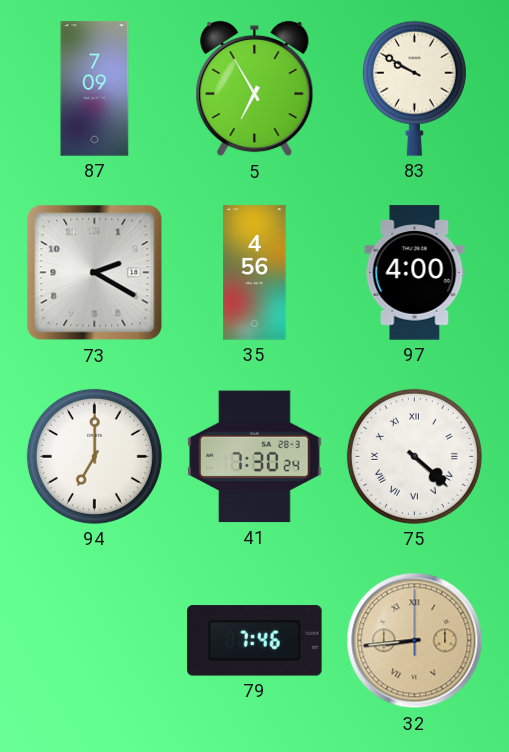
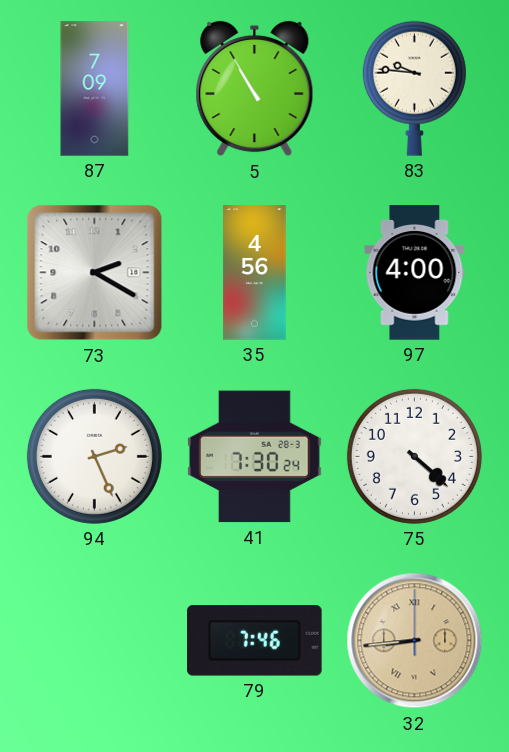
5: 6:55 -> 10:55
83: 9:50 -> 9:46
94: 7:00 -> 2:26
75 numerals: Roman -> Arabic
